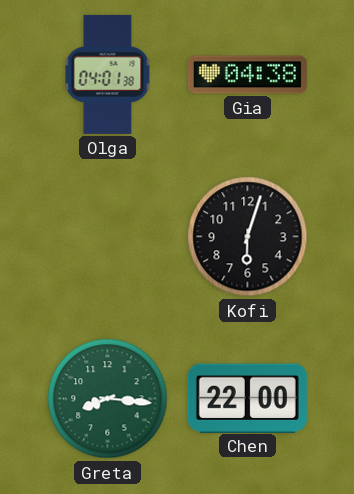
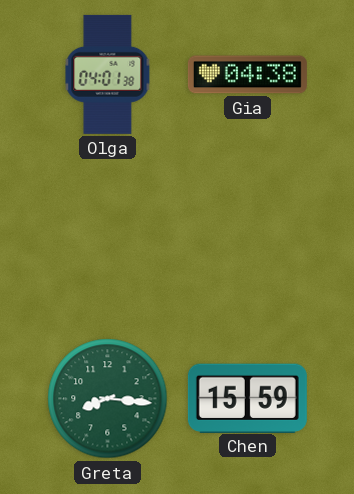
Kofi: 6:03 -> none
Chen: 22:00 -> 15:59
